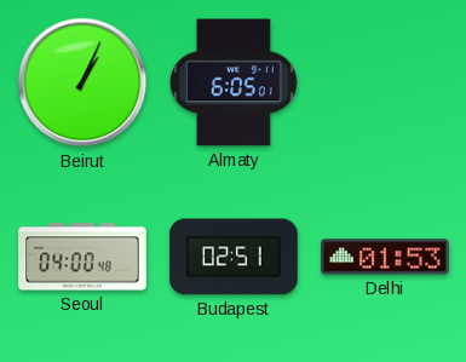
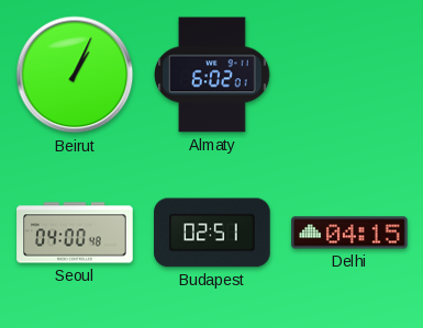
Almaty: 6:05 -> 6:02
Delhi: 01:53 -> 04:15
